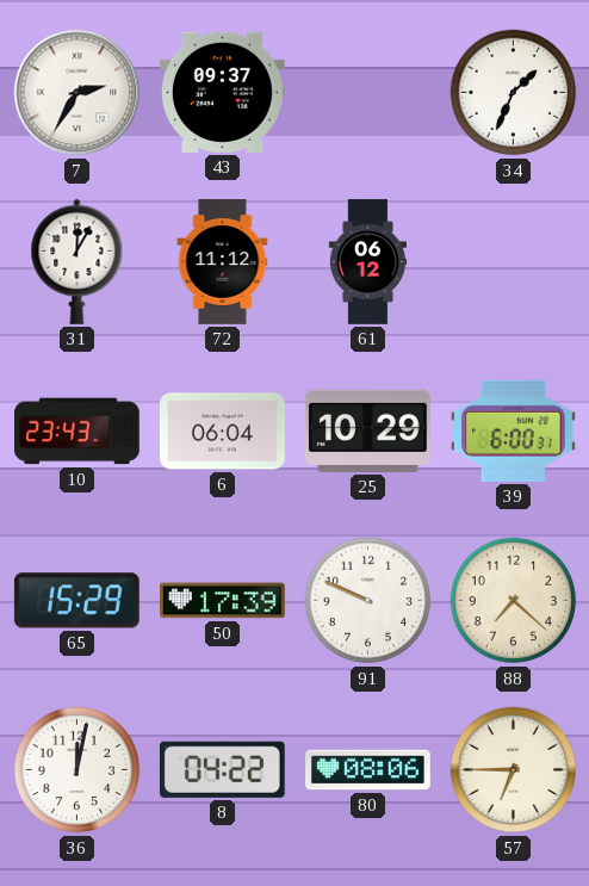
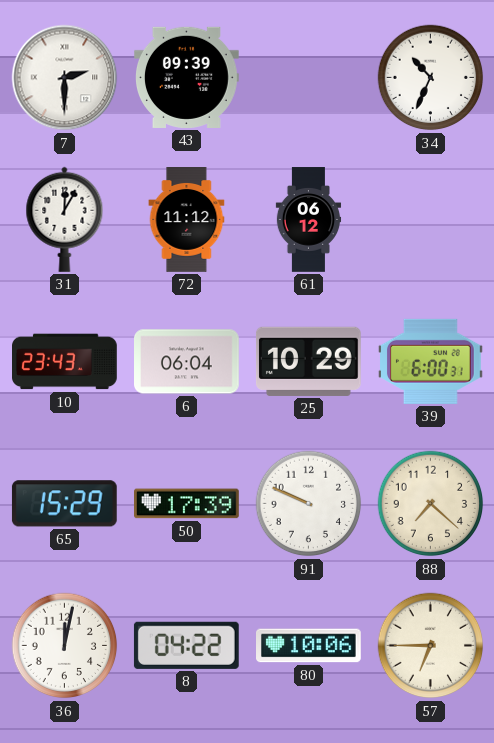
7: 2:35 -> 2:30
43: 09:37 -> 09:39
34: 1:34 -> 10:34
80: 08:06 -> 10:06
